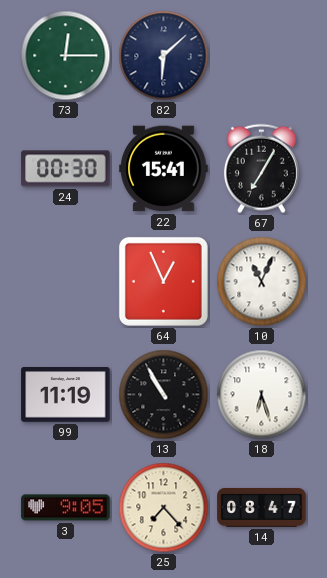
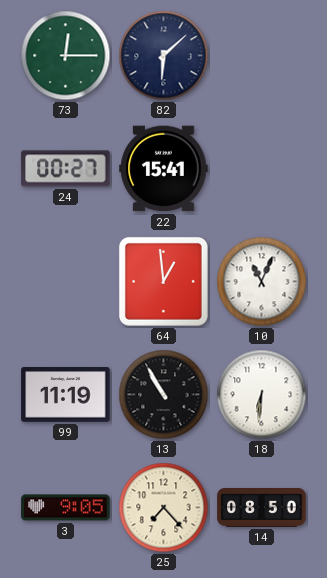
24: 00:30 -> 00:27
67: 7:05 -> none
64: 12:56 -> 12:59
18: 6:27 -> 6:31
14: 08:47 -> 08:50
